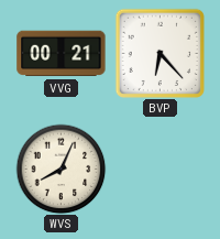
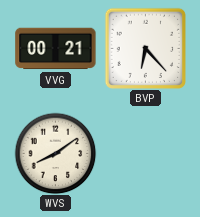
WVS: 8:04 -> 8:09
